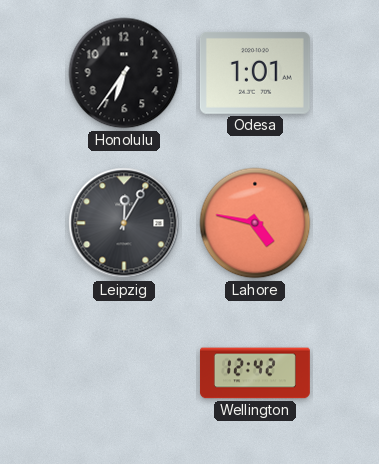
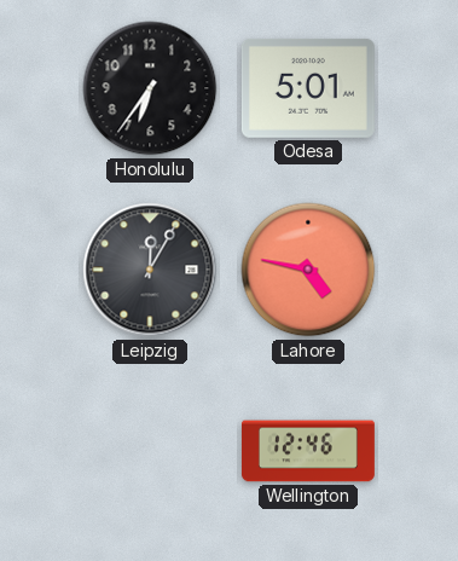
Odesa: 1:01 -> 5:01
Wellington: 12:42 -> 12:46
